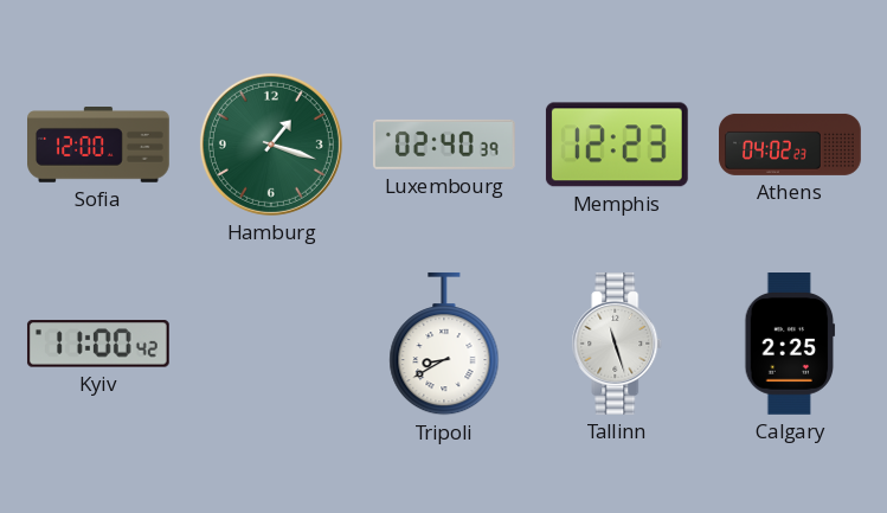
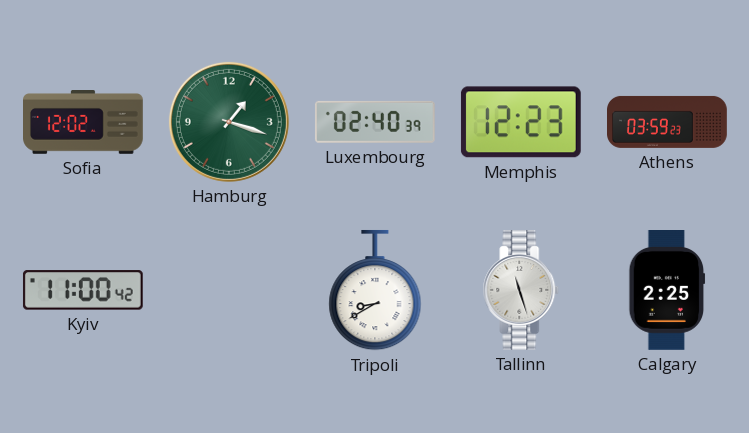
Sofia: 12:00 -> 12:02
Athens: 04:02 -> 03:59
